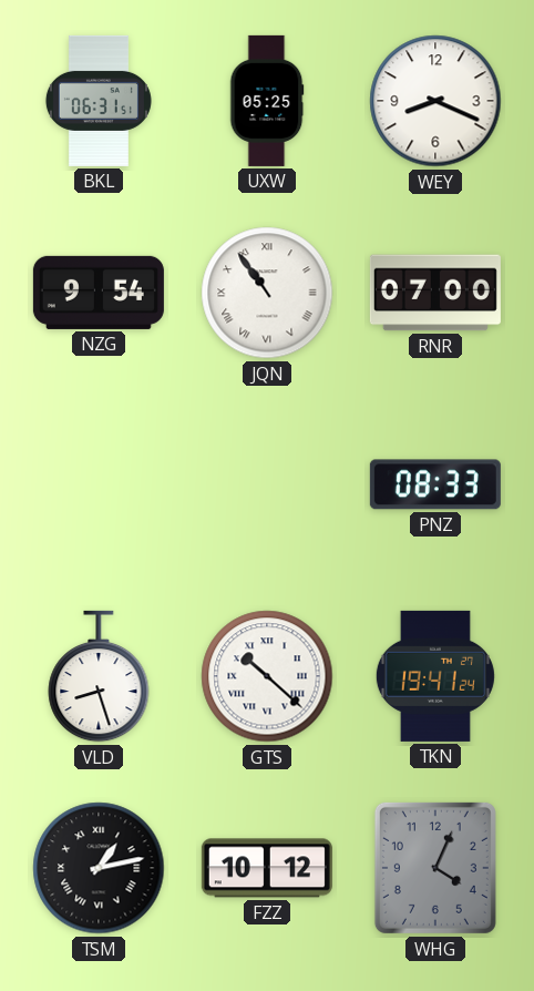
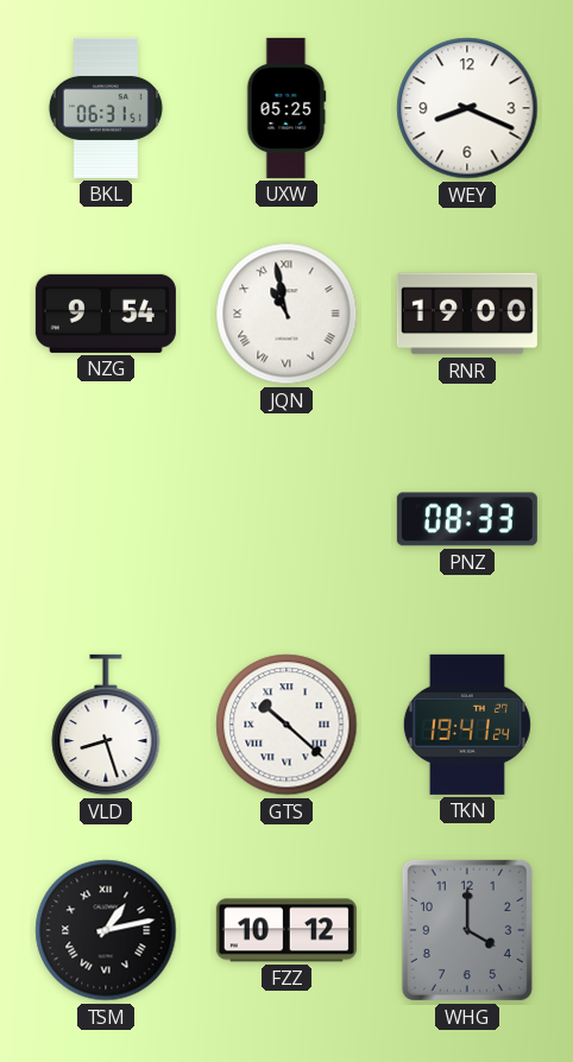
JQN: 10:54 -> 10:58
RNR: 07:00 -> 19:00
WHG: 4:04 -> 4:00
